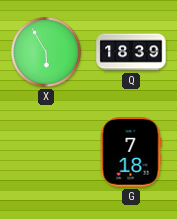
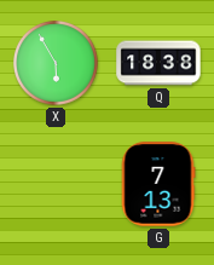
Q: 18:39 -> 18:38
G: 7:18 -> 7:13
